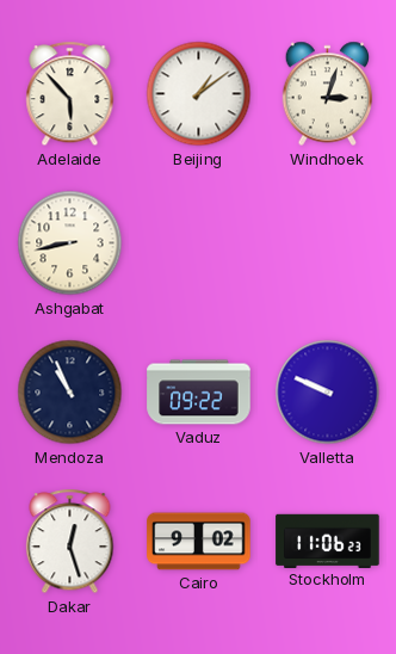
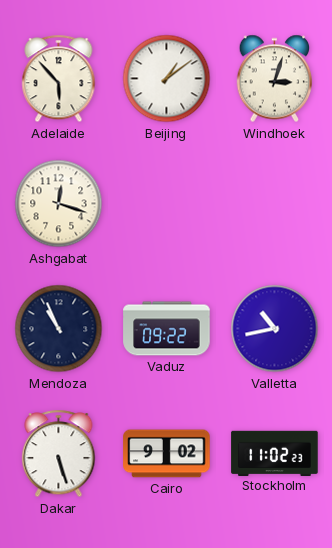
Ashgabat: 8:43 -> 12:18
Valletta: 9:49 -> 10:43
Dakar: 12:27 -> 5:27
Stockholm: 11:06 -> 11:02
